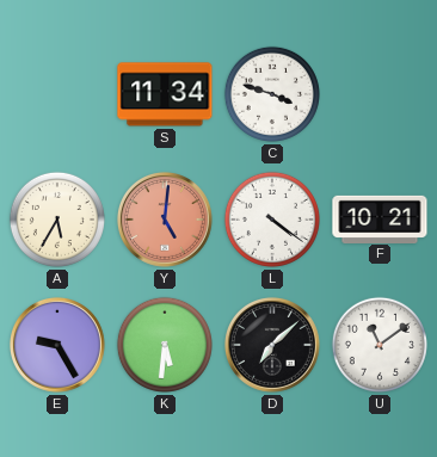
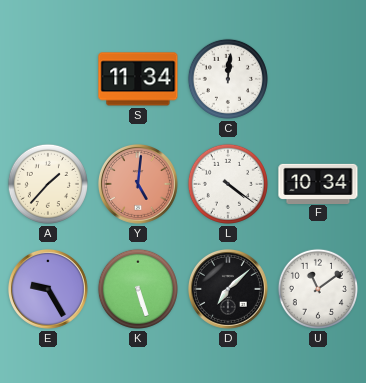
C: 3:48 -> 12:01
A: 5:35 -> 1:37
F: 10:21 -> 10:34
K: 5:31 -> 5:27
